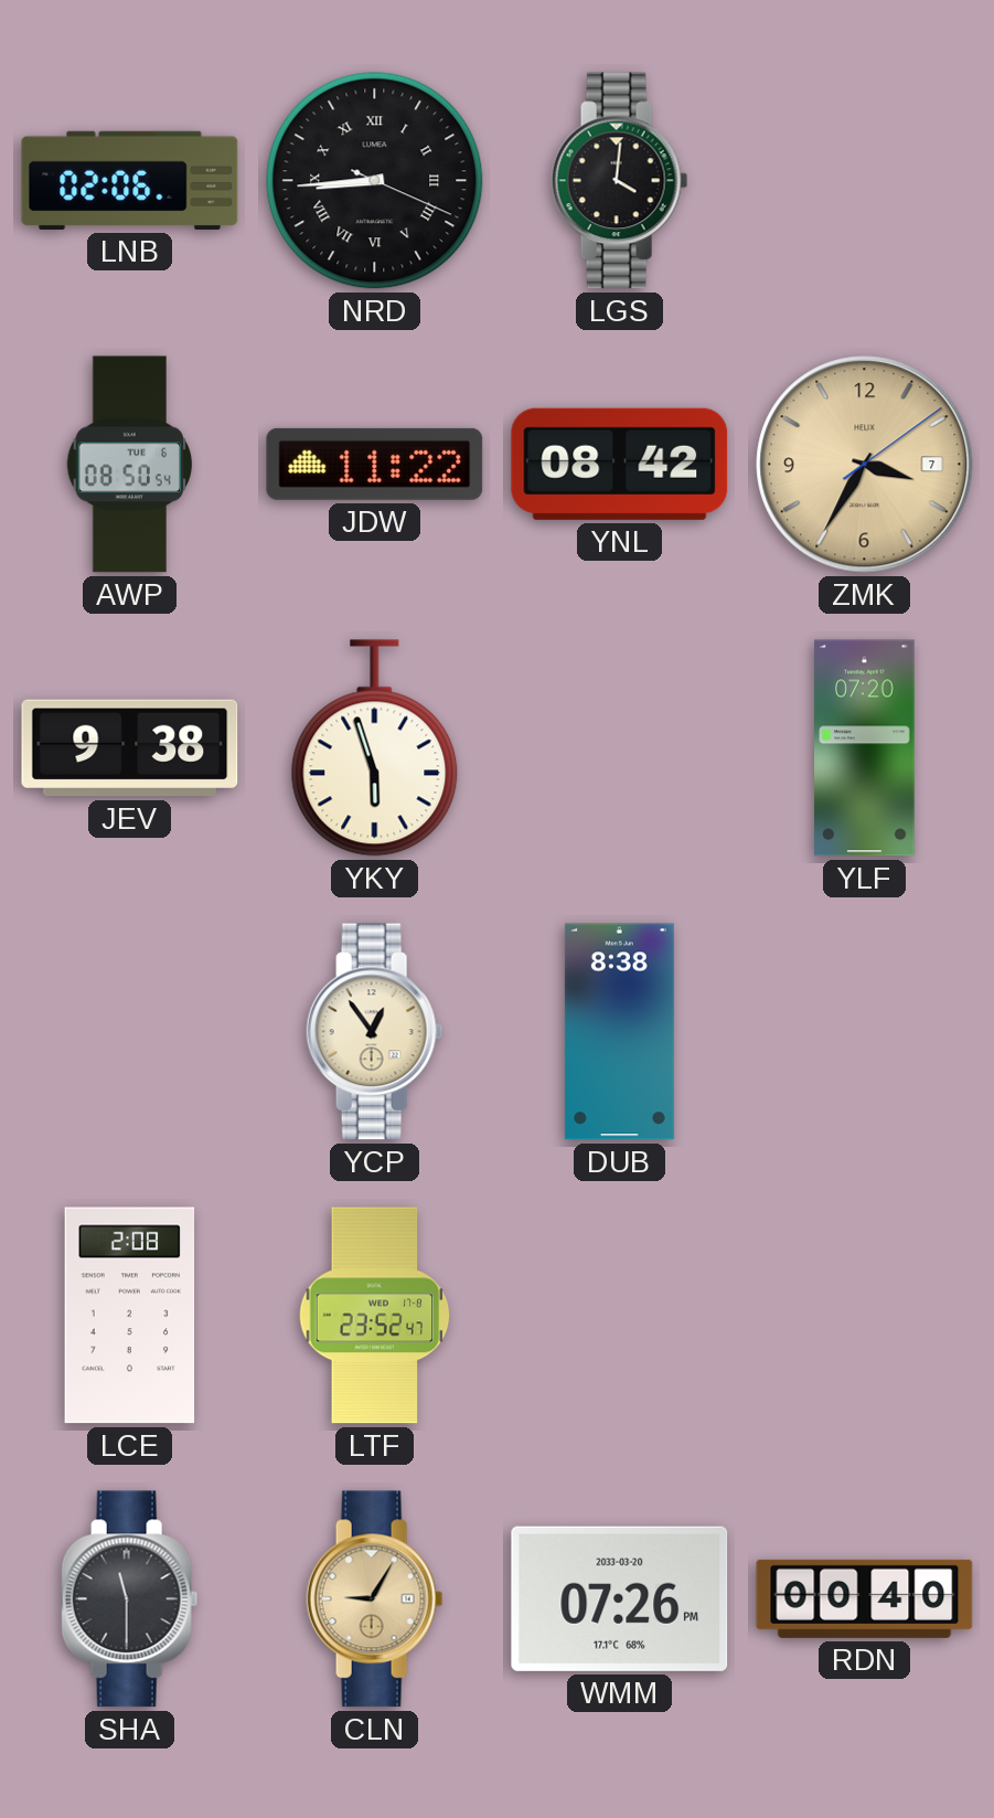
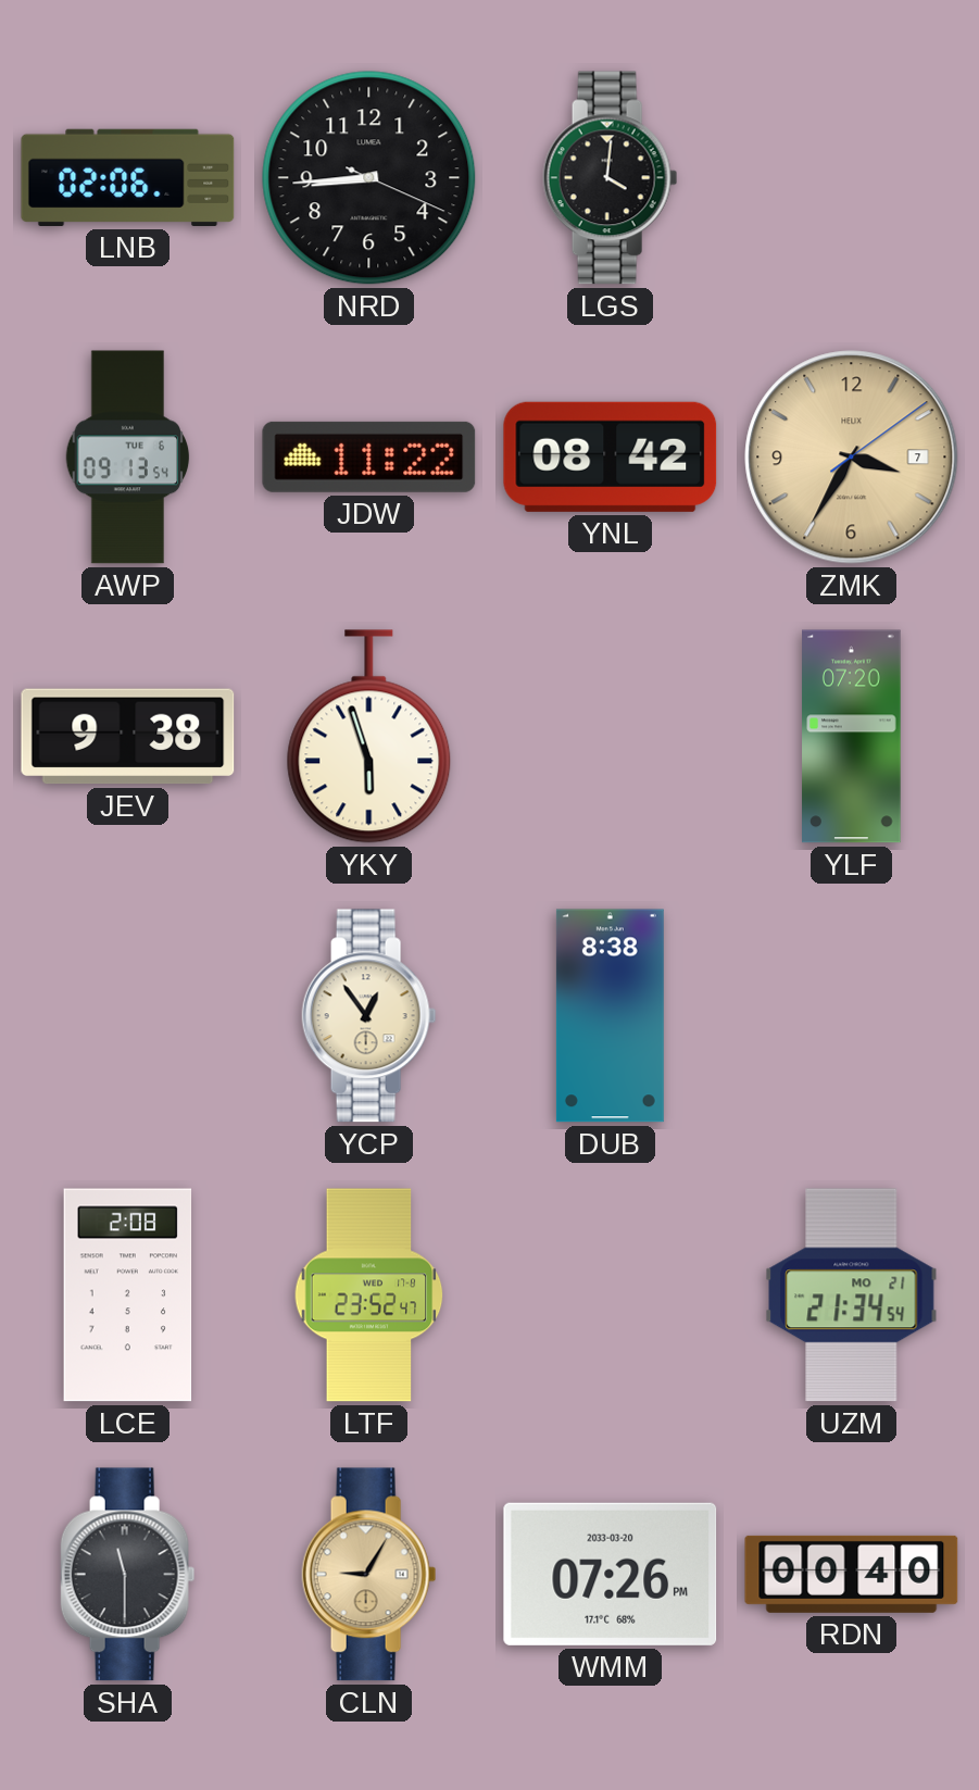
NRD numerals: Roman -> Arabic
AWP: 08:50 -> 09:13
UZM: none -> 21:34
